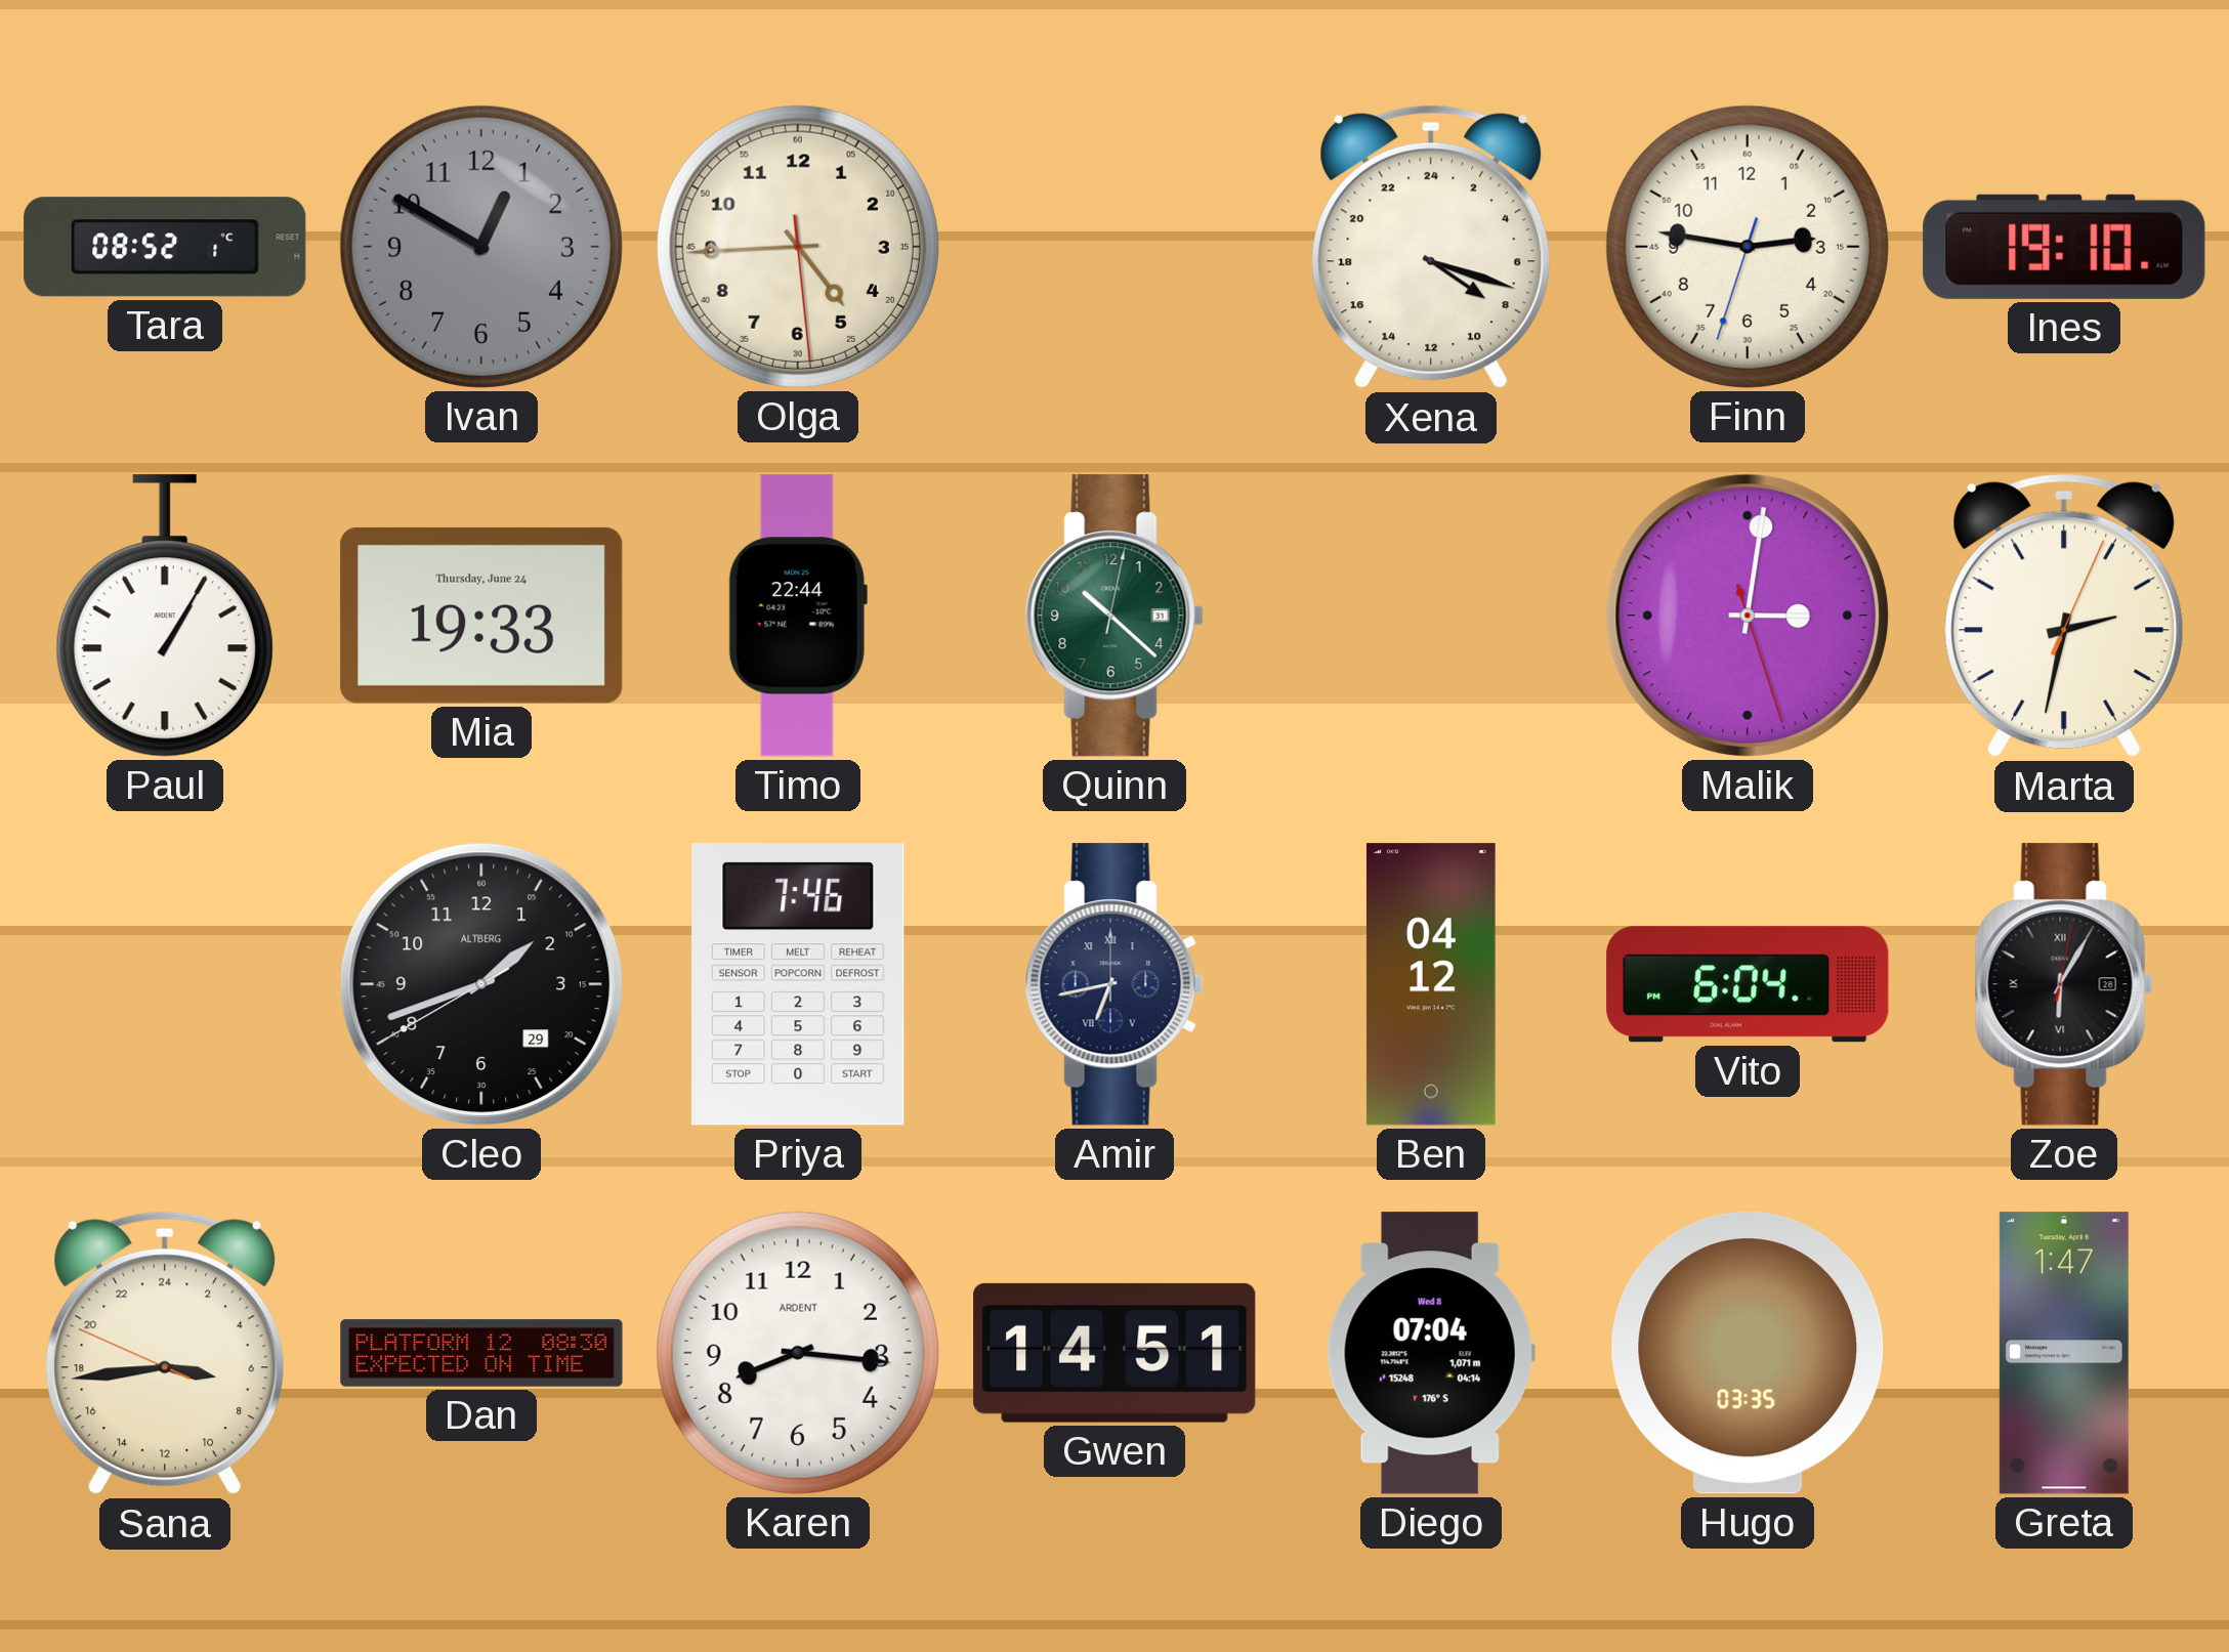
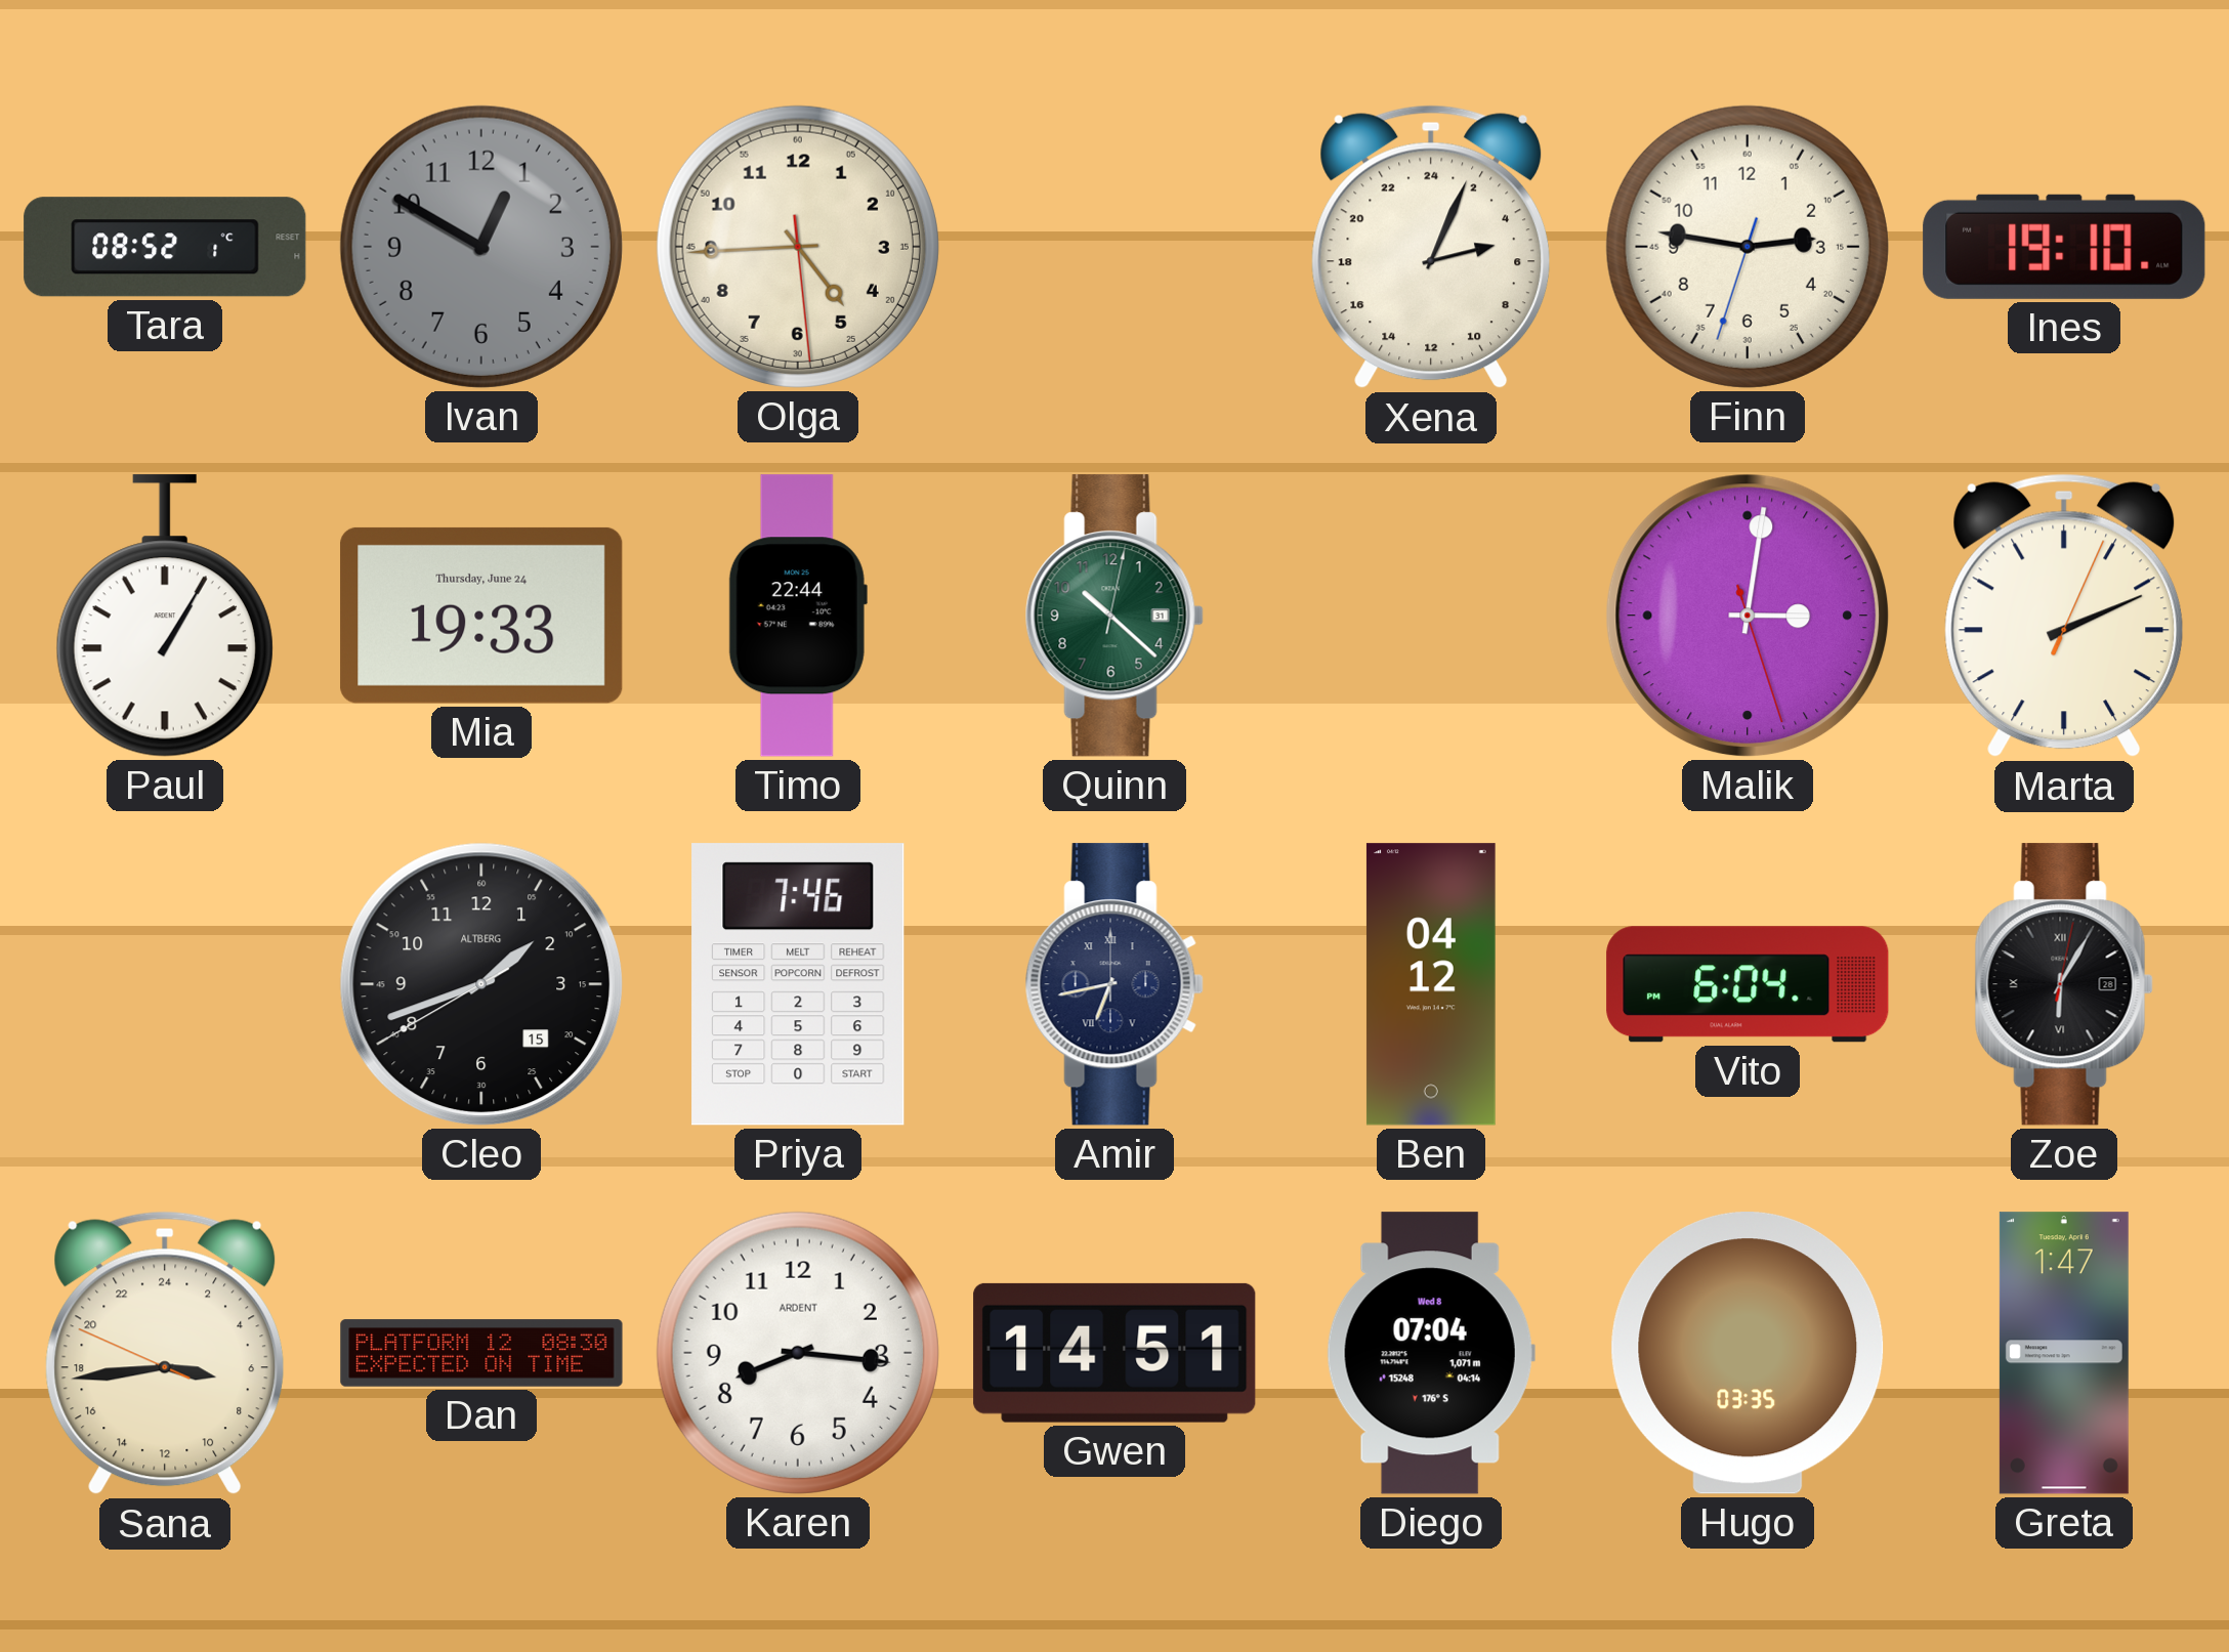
Xena: 8:18 -> 5:04
Marta: 2:32 -> 2:11
Cleo date: 29 -> 15
